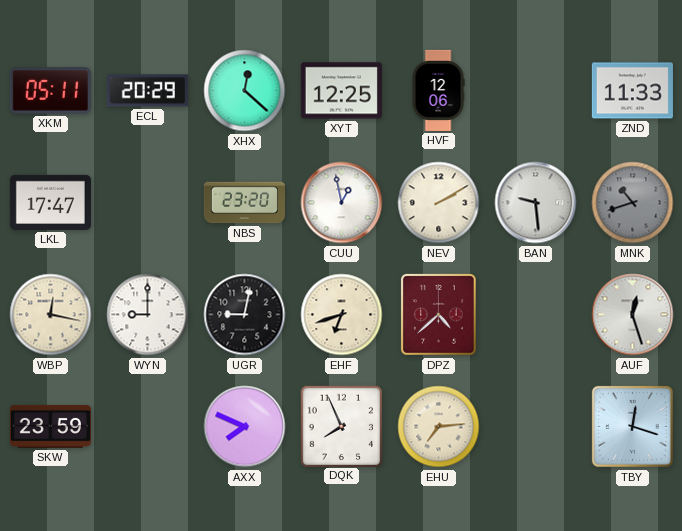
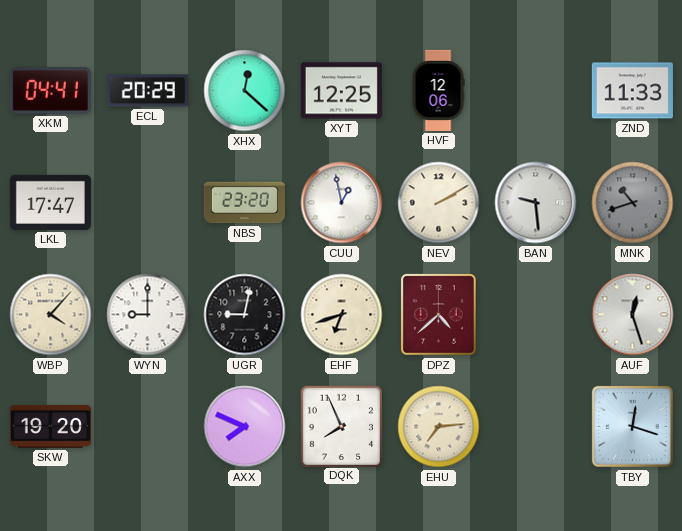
XKM: 05:11 -> 04:41
WBP: 12:17 -> 4:07
SKW: 23:59 -> 19:20
